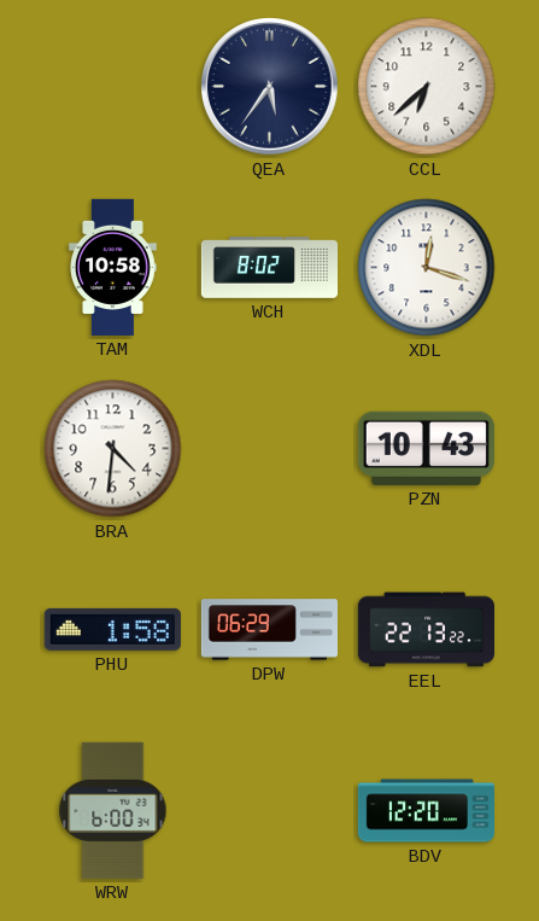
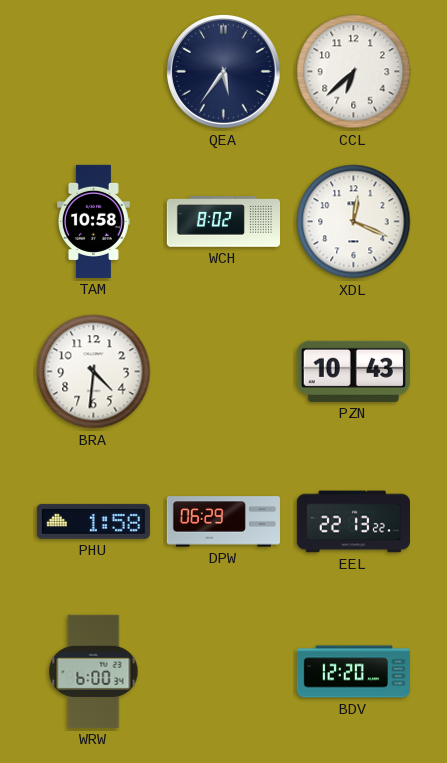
XDL: 12:18 -> 12:19
